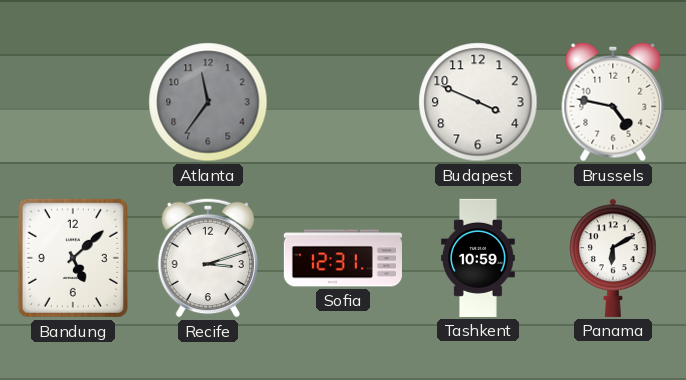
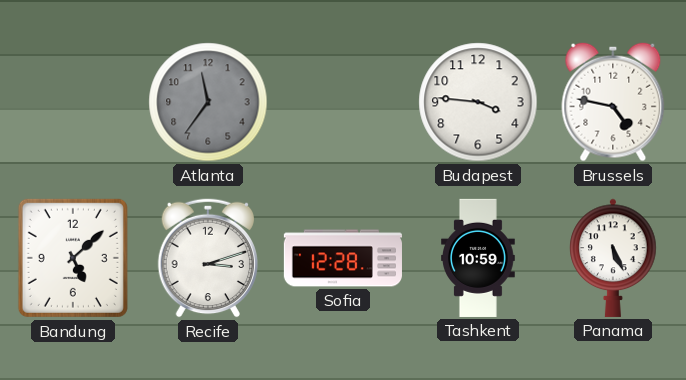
Budapest: 3:49 -> 3:46
Sofia: 12:31 -> 12:28
Panama: 6:10 -> 5:26
